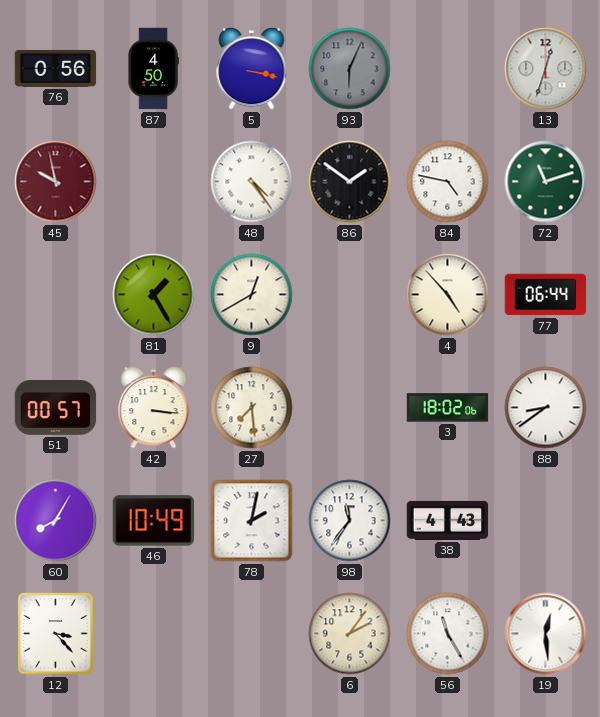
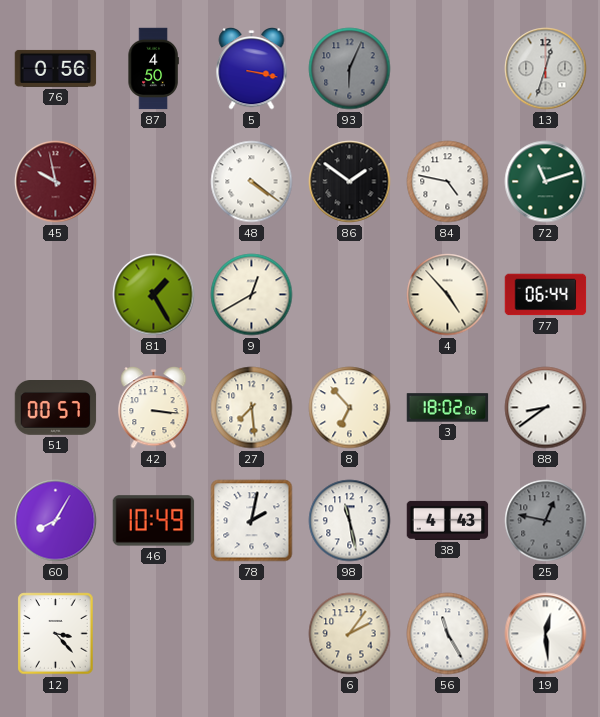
48: 4:24 -> 4:21
8: none -> 6:53
98: 11:36 -> 11:28
25: none -> 12:47
